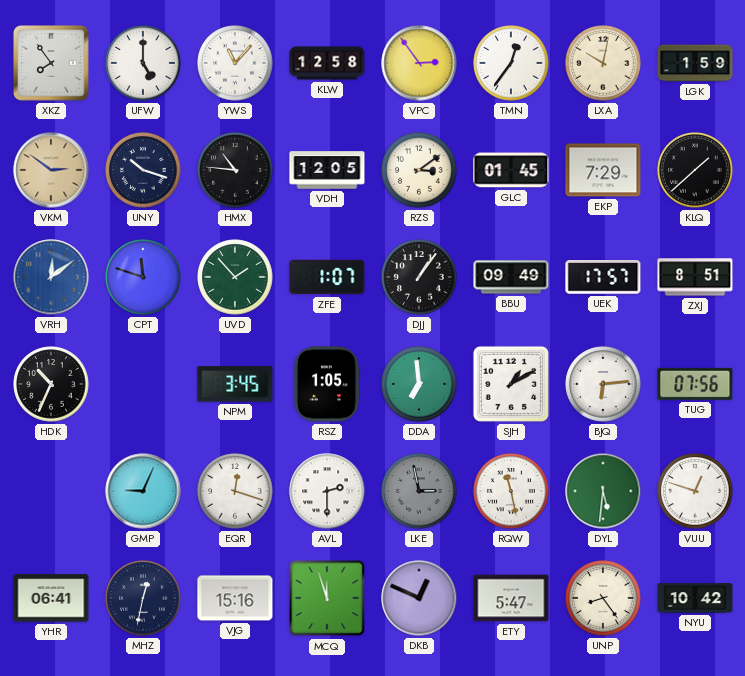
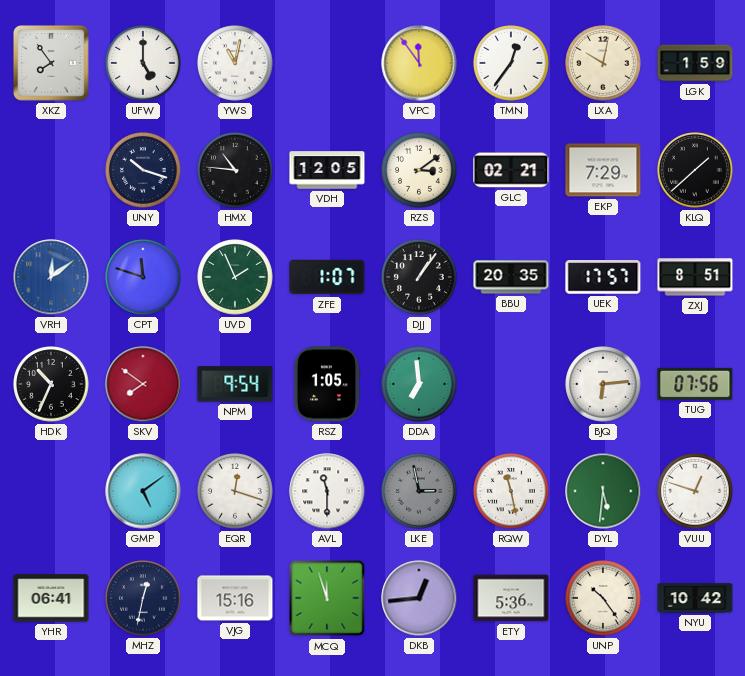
YWS: 11:07 -> 11:02
KLW: 12:58 -> none
VPC: 2:54 -> 11:54
VKM: 2:51 -> none
GLC: 01:45 -> 02:21
UVD: 1:53 -> 1:56
BBU: 09:49 -> 20:35
SKV: none -> 7:51
NPM: 3:45 -> 9:54
SJH: 1:10 -> none
GMP: 9:04 -> 5:09
AVL: 2:30 -> 11:30
DKB: 12:49 -> 12:44
ETY: 5:47 -> 5:36
UNP: 8:24 -> 10:24
